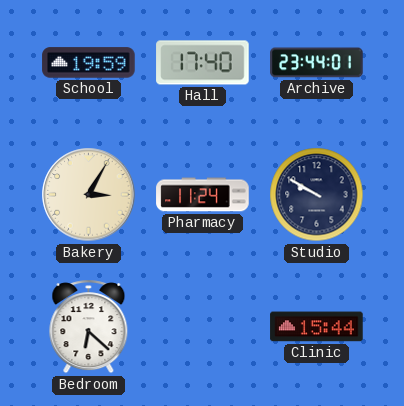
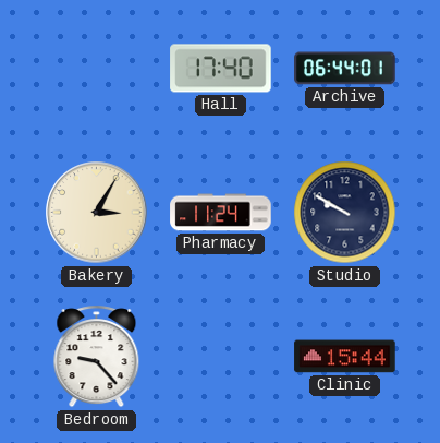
School: 19:59 -> none
Archive: 23:44 -> 06:44
Bedroom: 6:22 -> 9:23
